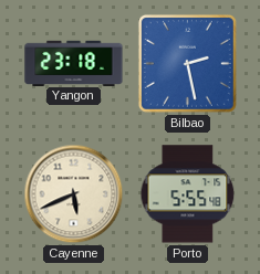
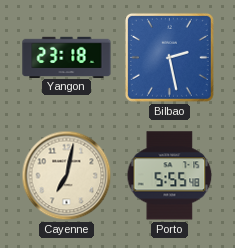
Cayenne: 5:41 -> 7:02
